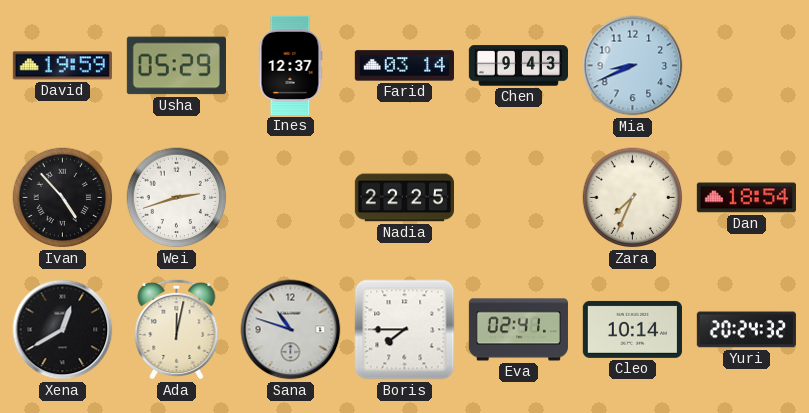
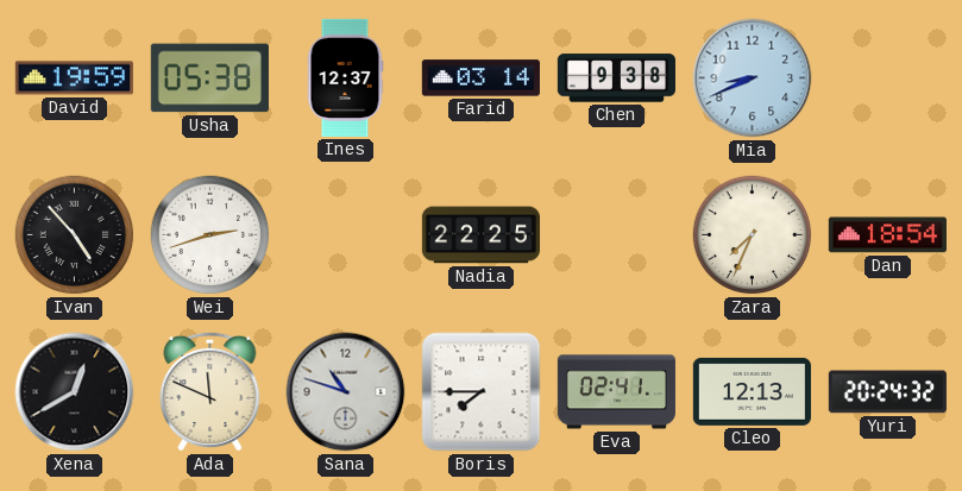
Usha: 05:29 -> 05:38
Chen: 9:43 -> 9:38
Ada: 12:02 -> 11:49
Cleo: 10:14 -> 12:13
